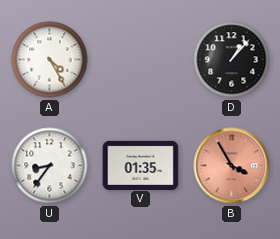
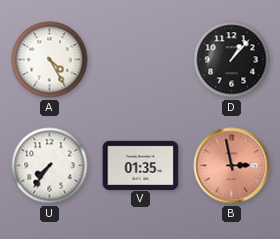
U: 8:36 -> 7:36
B: 3:55 -> 2:58
